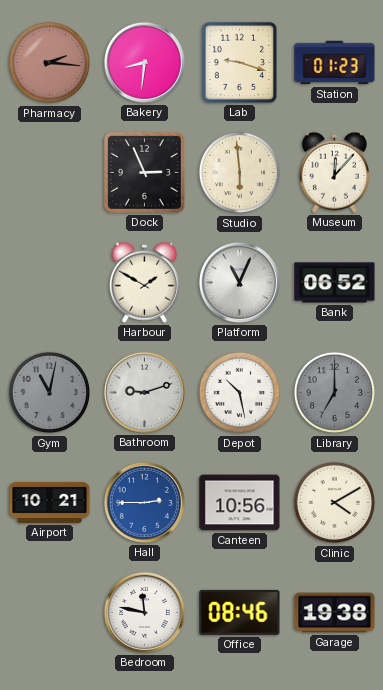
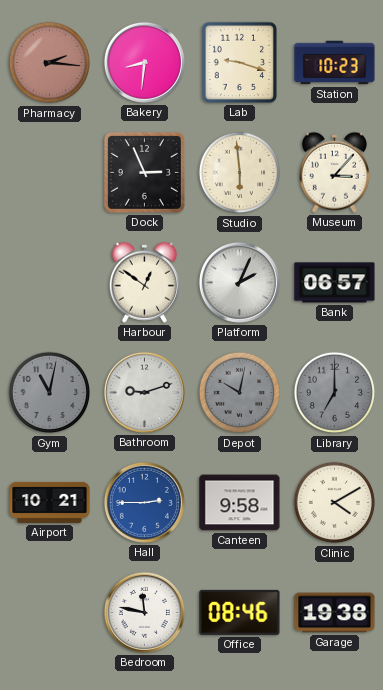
Station: 01:23 -> 10:23
Museum: 12:07 -> 3:07
Harbour: 1:50 -> 12:51
Platform: 11:04 -> 2:04
Bank: 06:52 -> 06:57
Depot: 10:28 -> 10:02
Depot dial: white -> grey
Canteen: 10:56 -> 9:58
